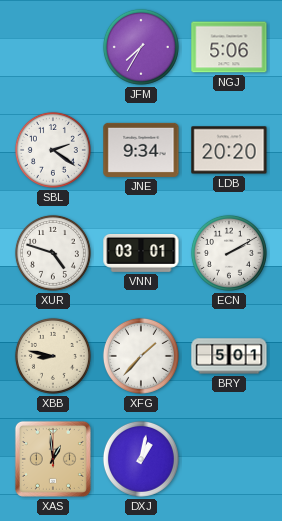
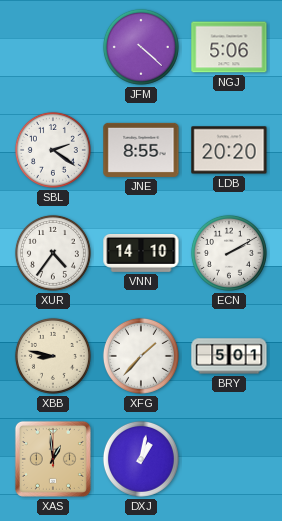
JFM: 7:35 -> 4:22
JNE: 9:34 -> 8:55
XUR: 4:48 -> 4:36
VNN: 03:01 -> 14:10
